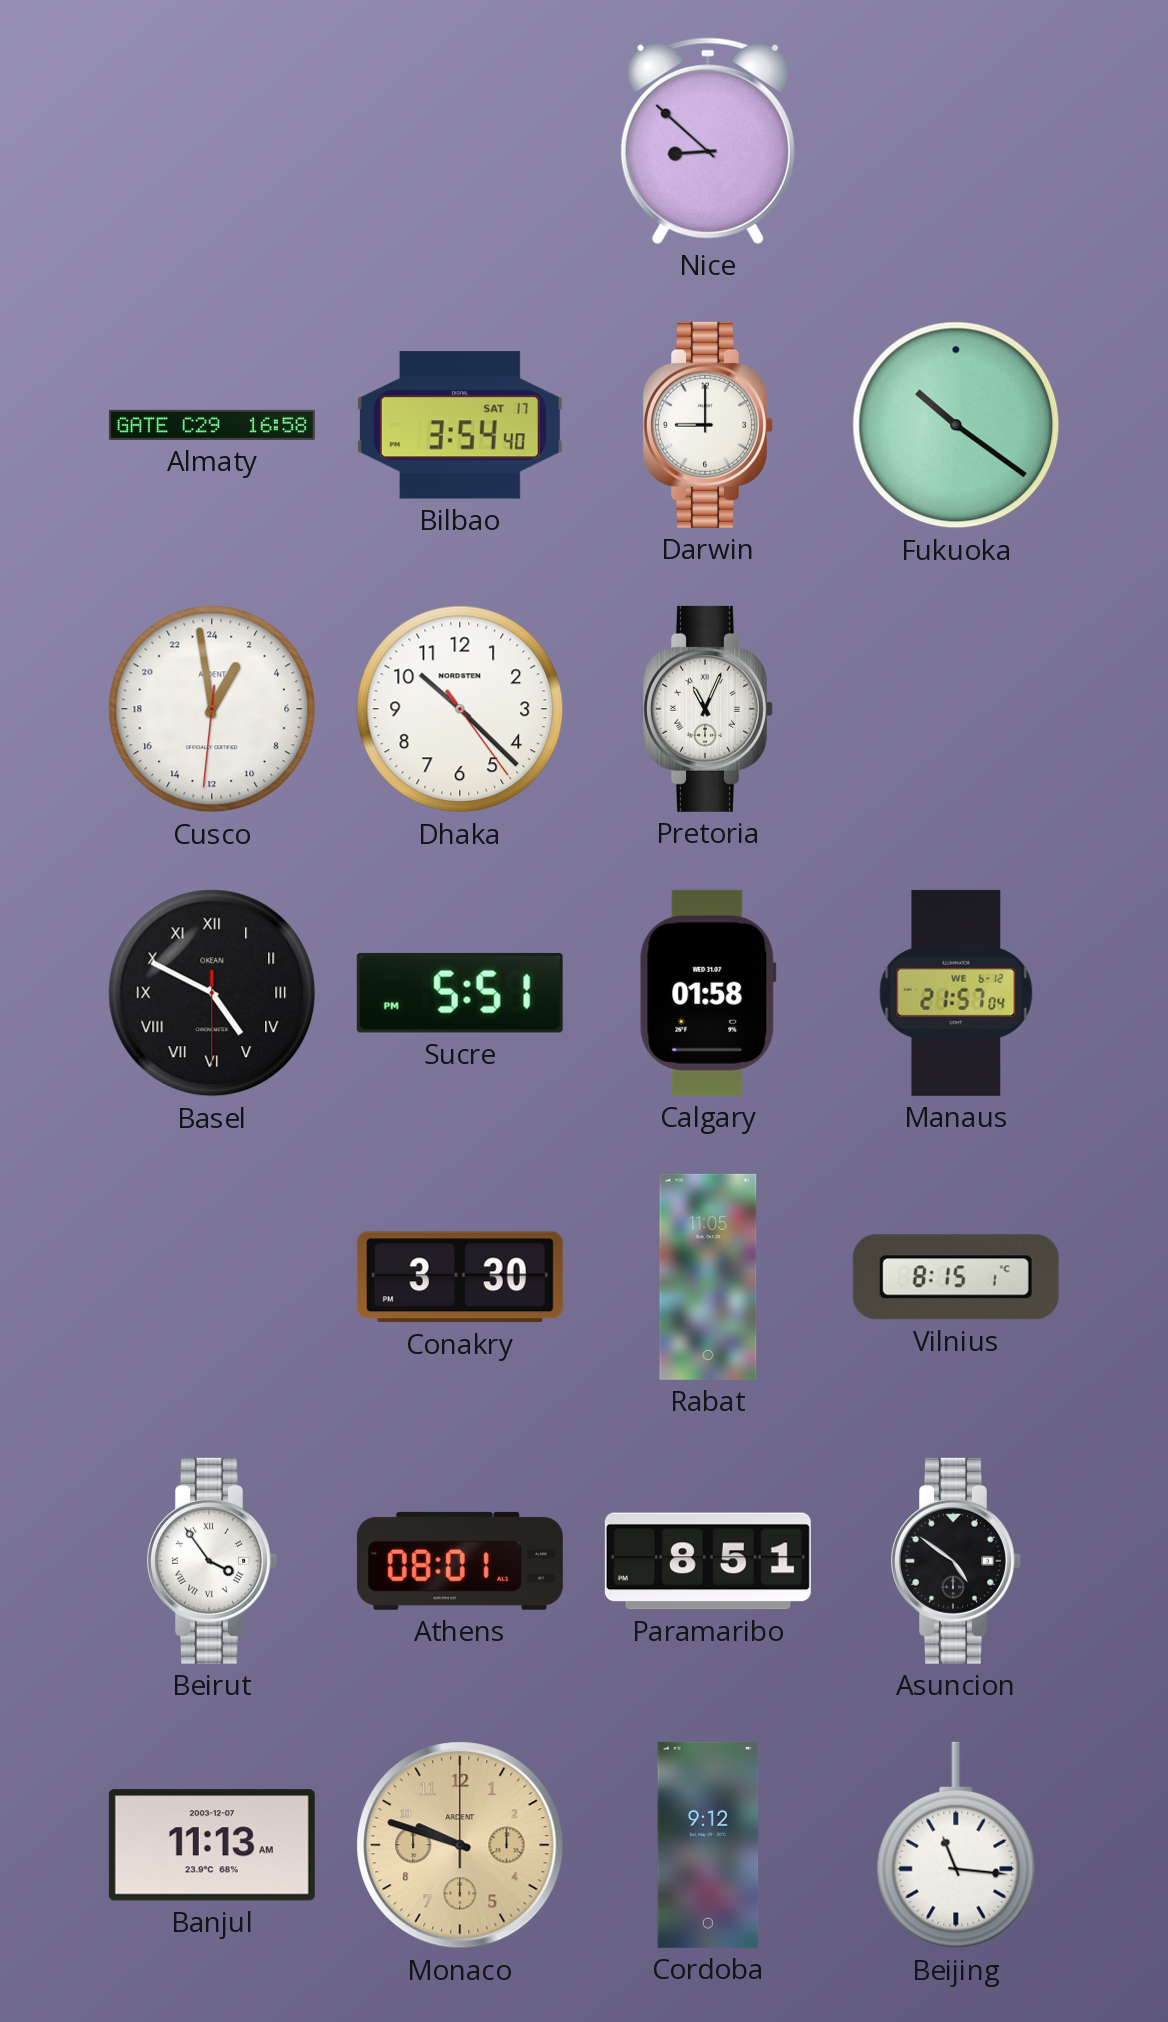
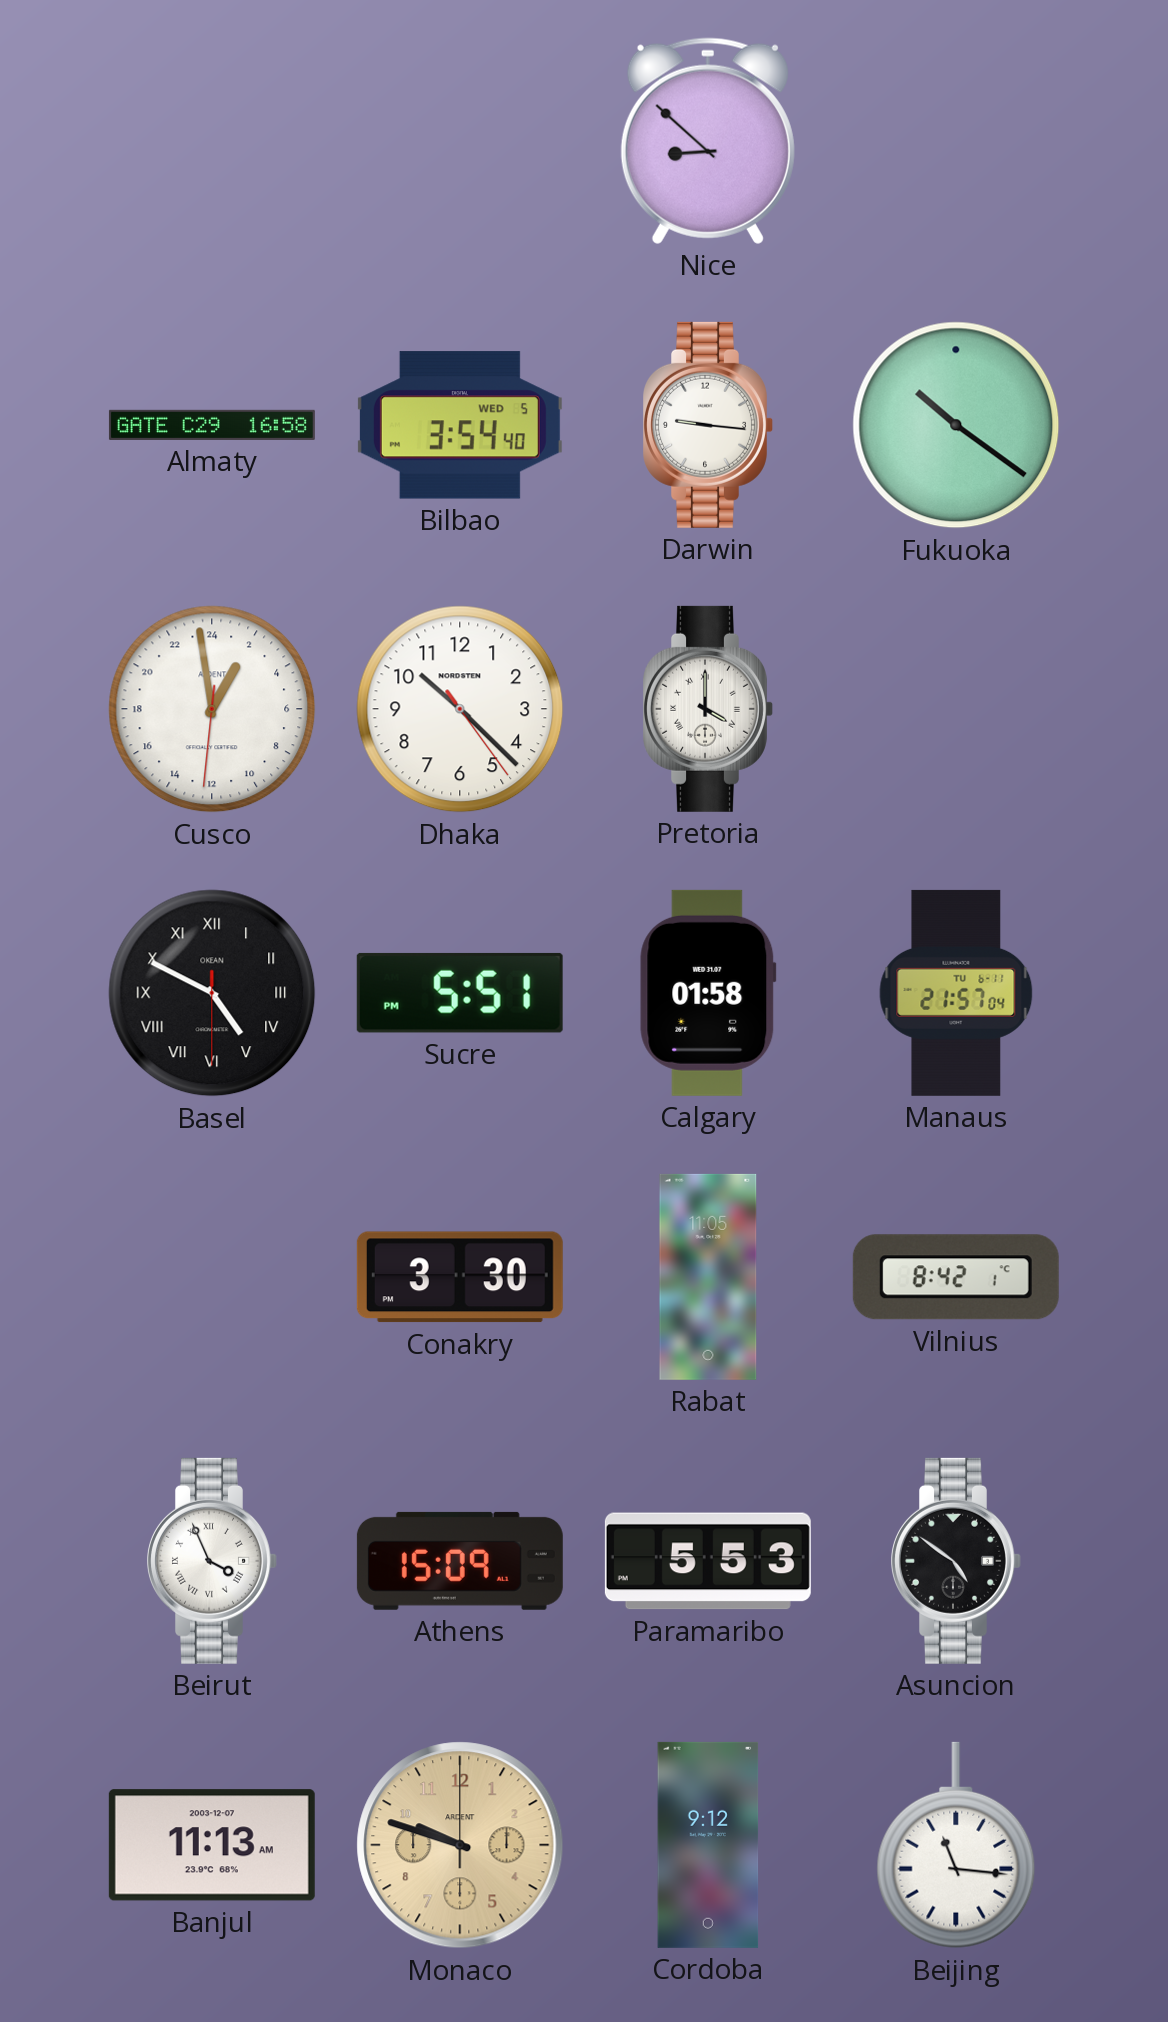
Bilbao date: SAT 17 -> WED 5
Darwin: 9:00 -> 9:16
Pretoria: 11:04 -> 4:00
Manaus date: WE 6-12 -> TU 6-11
Vilnius: 8:15 -> 8:42
Beirut: 3:54 -> 3:56
Athens: 08:01 -> 15:09
Paramaribo: 8:51 -> 5:53
